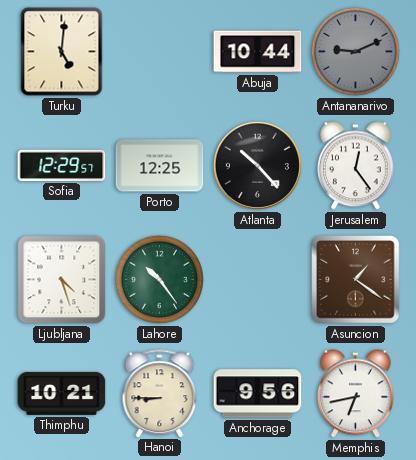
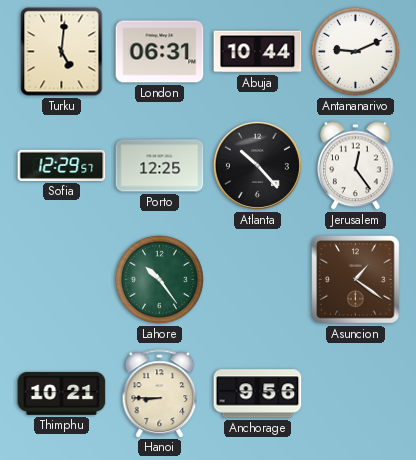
London: none -> 06:31
Antananarivo dial: grey -> white
Ljubljana: 4:27 -> none
Memphis: 6:43 -> none
